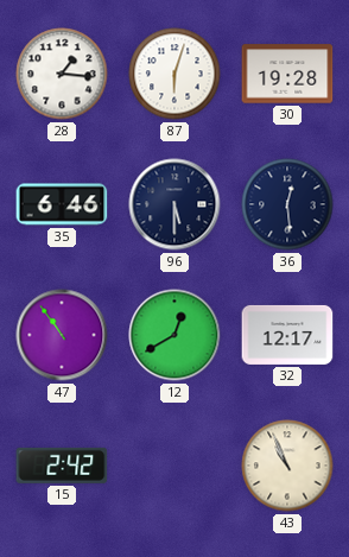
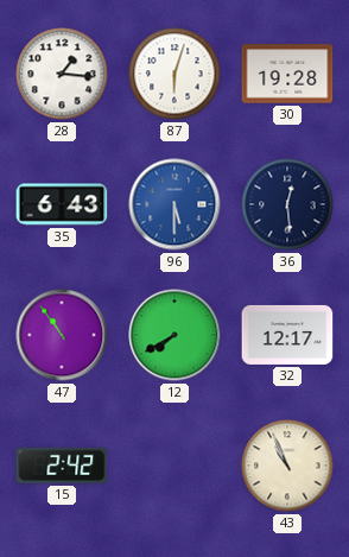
35: 6:46 -> 6:43
96 dial: navy -> blue
12: 12:40 -> 7:40
